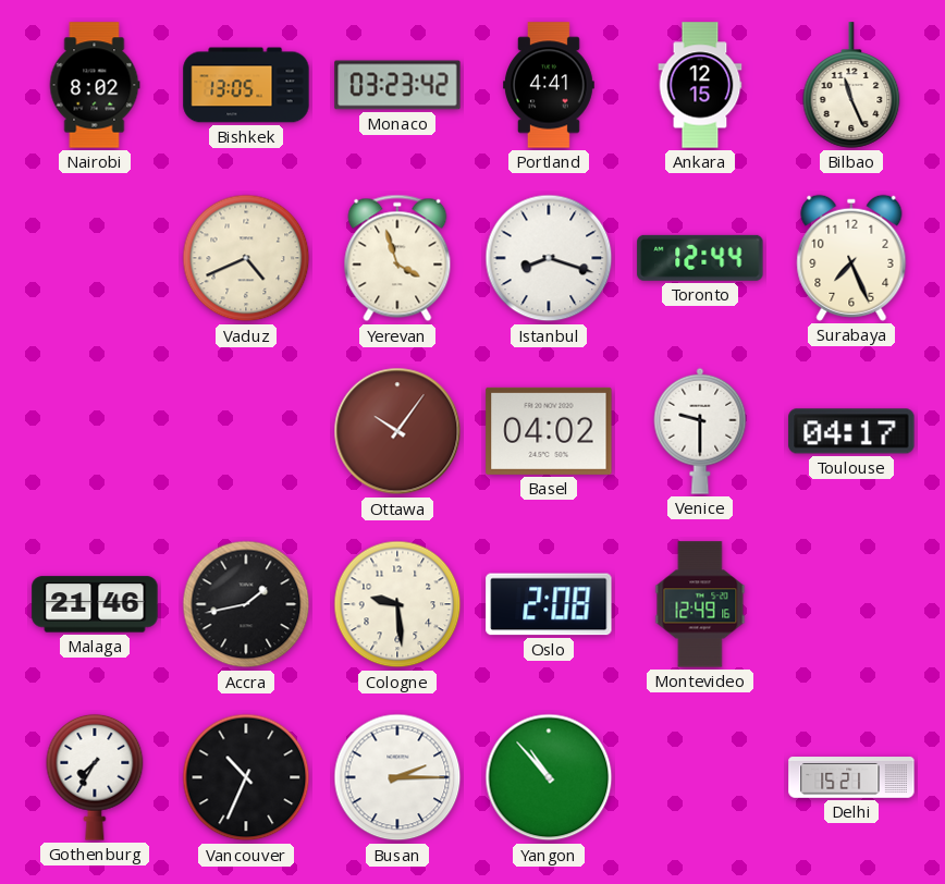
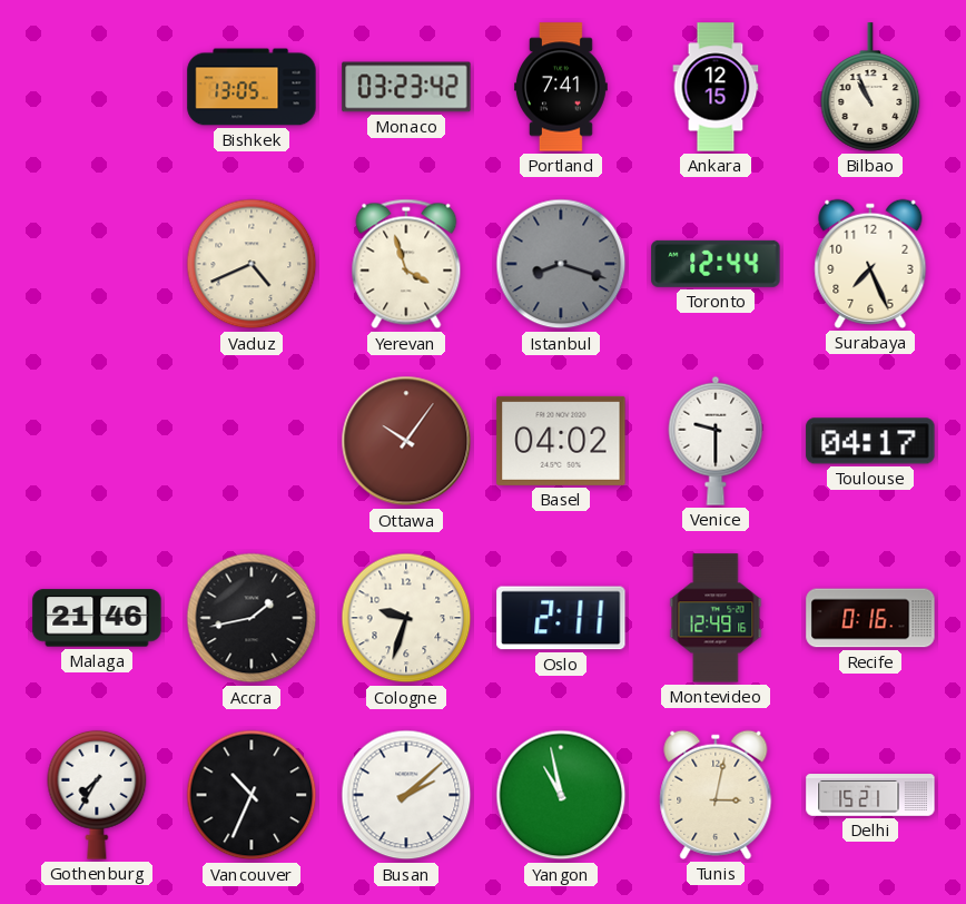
Nairobi: 8:02 -> none
Portland: 4:41 -> 7:41
Bilbao: 11:26 -> 10:56
Istanbul dial: white -> grey
Cologne: 9:29 -> 9:33
Oslo: 2:08 -> 2:11
Recife: none -> 0:16
Busan: 2:15 -> 2:08
Yangon: 10:53 -> 10:58
Tunis: none -> 3:02
